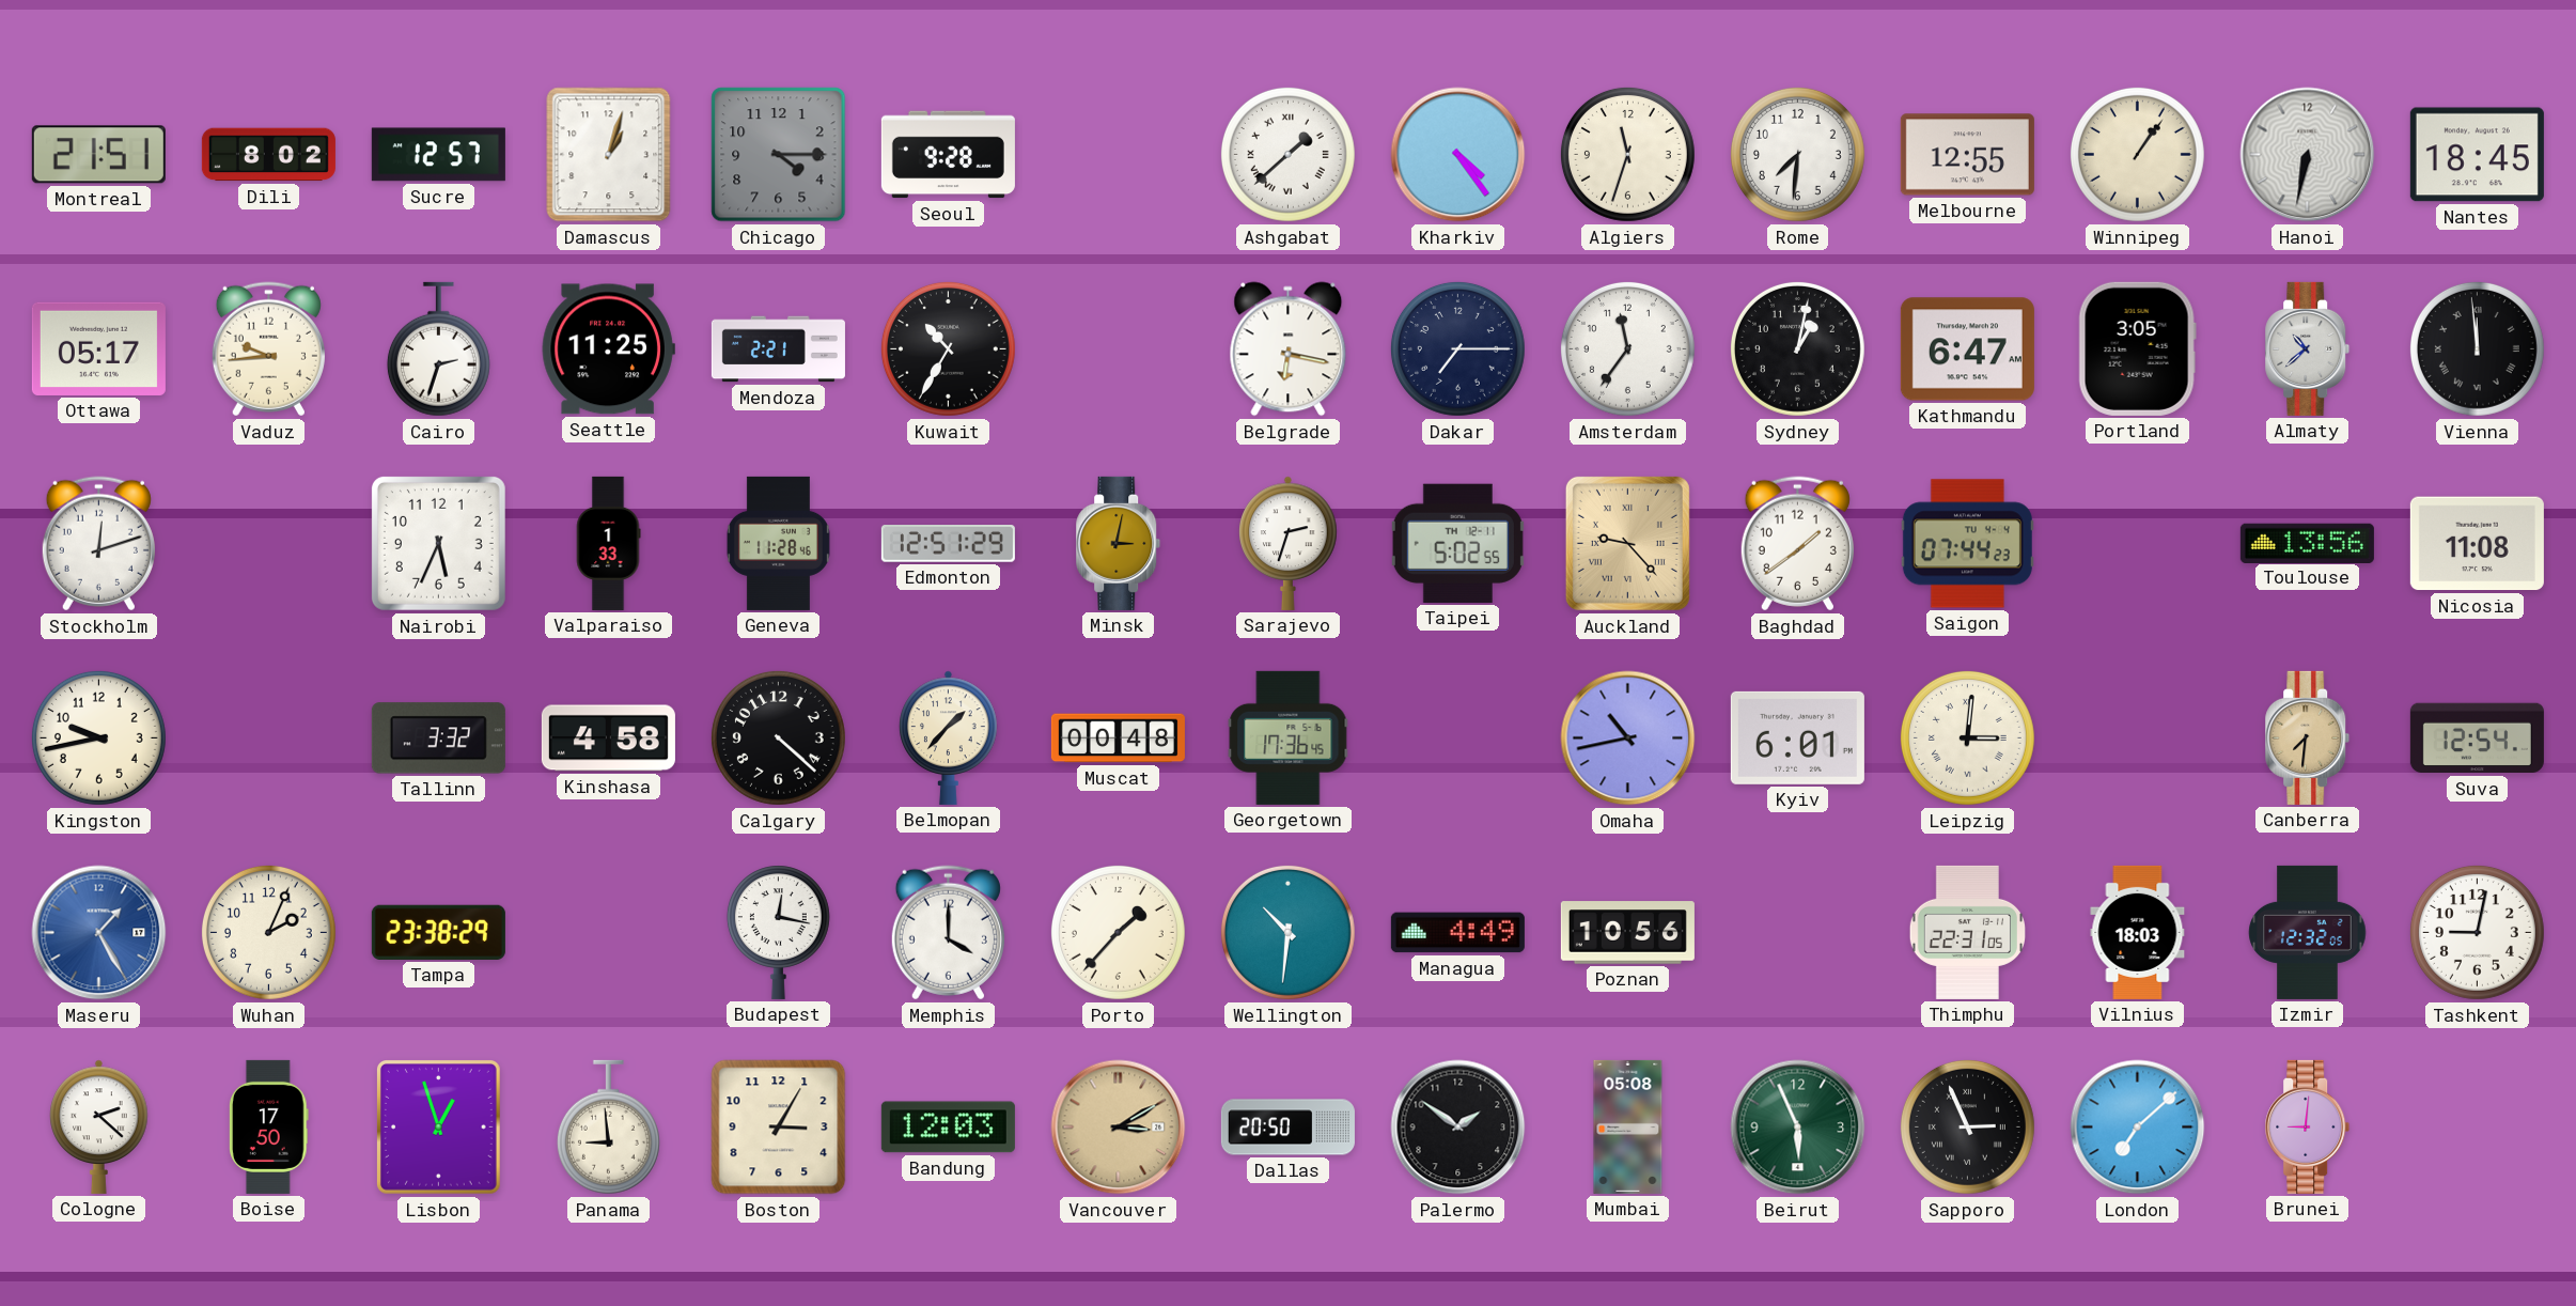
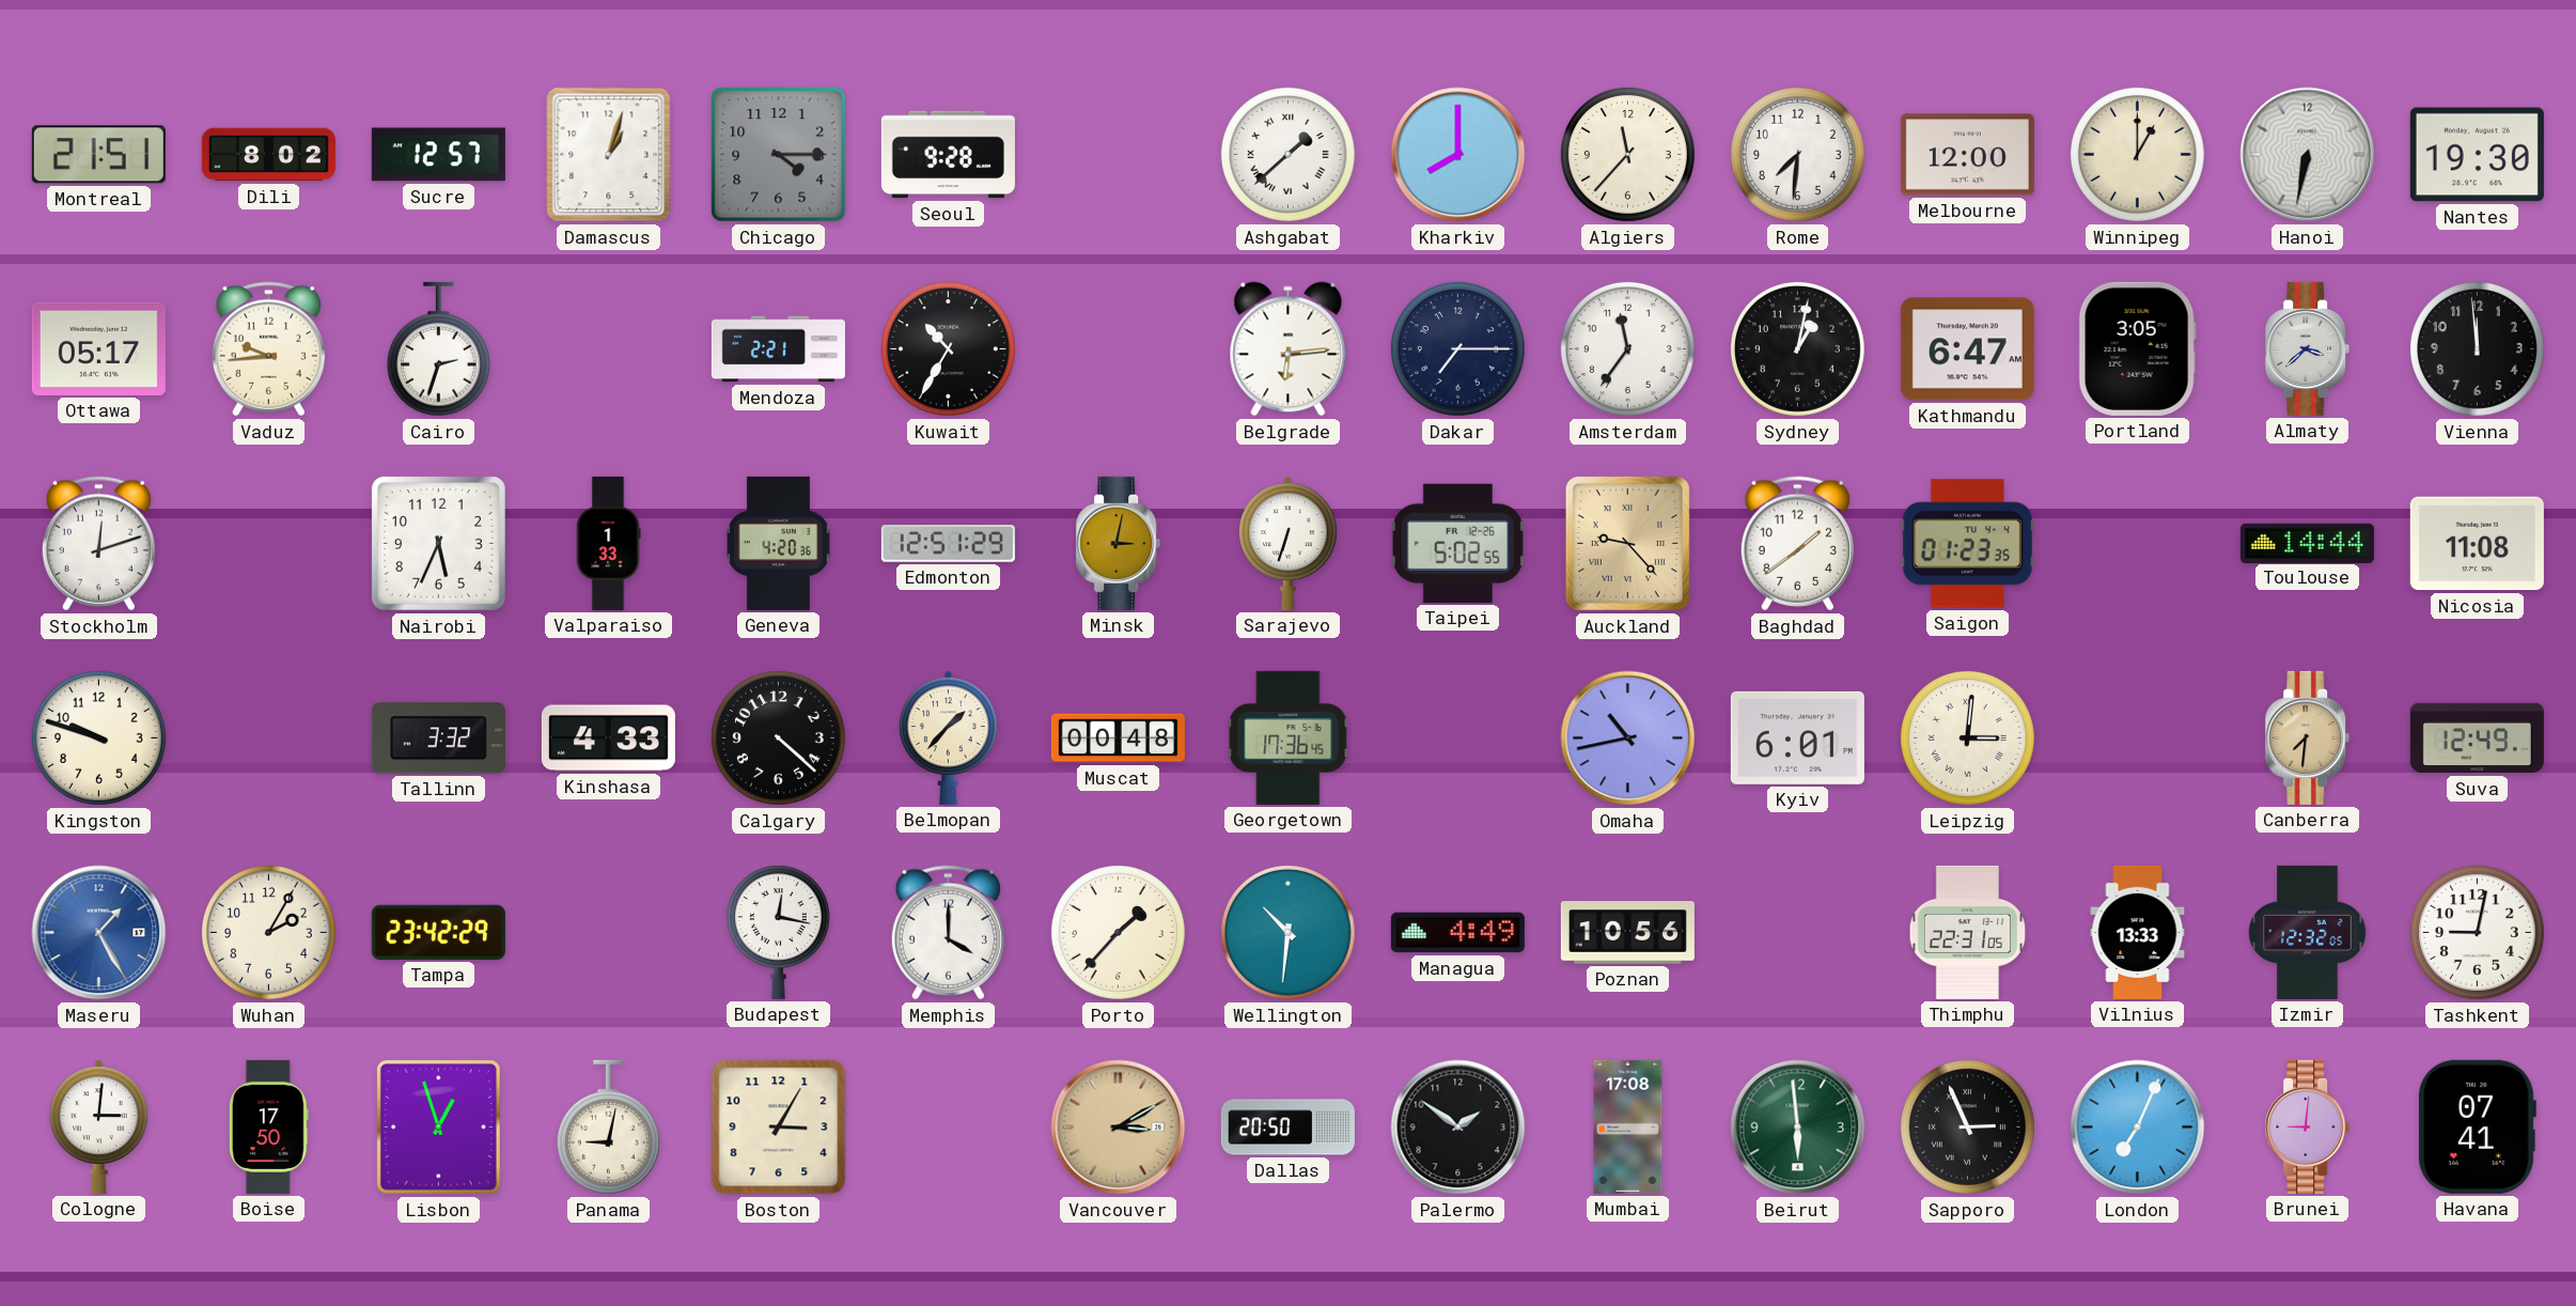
Kharkiv: 4:24 -> 8:00
Algiers: 11:33 -> 11:37
Melbourne: 12:55 -> 12:00
Winnipeg: 1:06 -> 1:00
Nantes: 18:45 -> 19:30
Seattle: 11:25 -> none
Belgrade: 6:17 -> 6:14
Almaty: 10:38 -> 3:38
Vienna numerals: Roman -> Arabic
Geneva: 11:28 -> 4:20
Sarajevo: 2:33 -> 6:33
Taipei date: TH 12-11 -> FR 12-26
Saigon: 07:44 -> 01:23
Toulouse: 13:56 -> 14:44
Kingston: 9:43 -> 9:48
Kinshasa: 4:58 -> 4:33
Suva: 12:54 -> 12:49
Wuhan: 2:04 -> 2:05
Tampa: 23:38 -> 23:42
Vilnius: 18:03 -> 13:33
Cologne: 2:22 -> 3:01
Panama: 8:59 -> 9:02
Bandung: 12:03 -> none
Mumbai: 05:08 -> 17:08
Beirut: 5:56 -> 5:59
London: 7:08 -> 7:04
Havana: none -> 07:41
